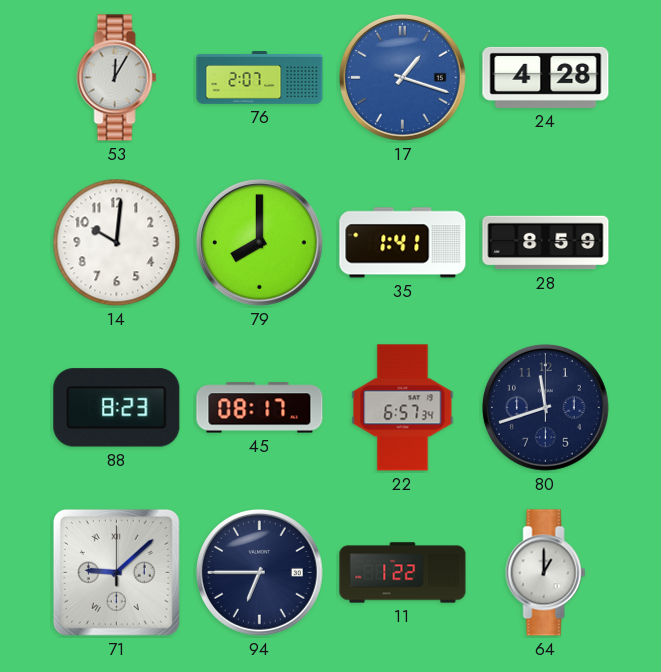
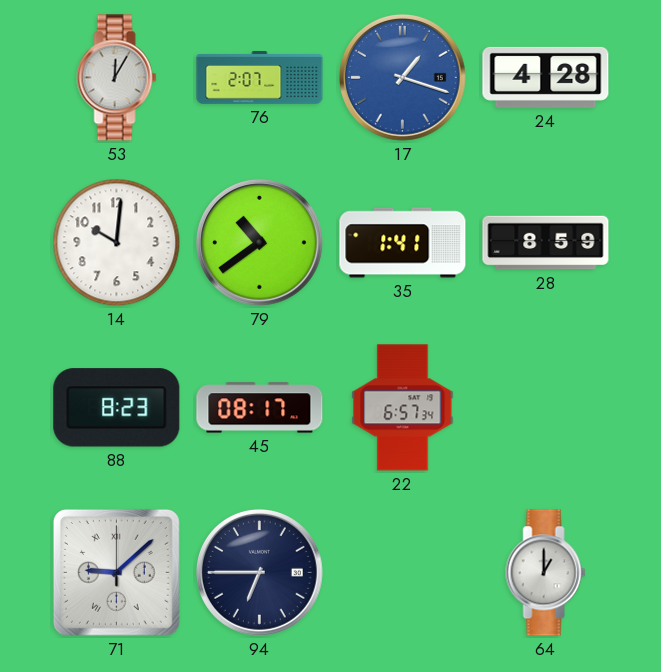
79: 8:00 -> 10:39
80: 11:42 -> none
11: 1:22 -> none
